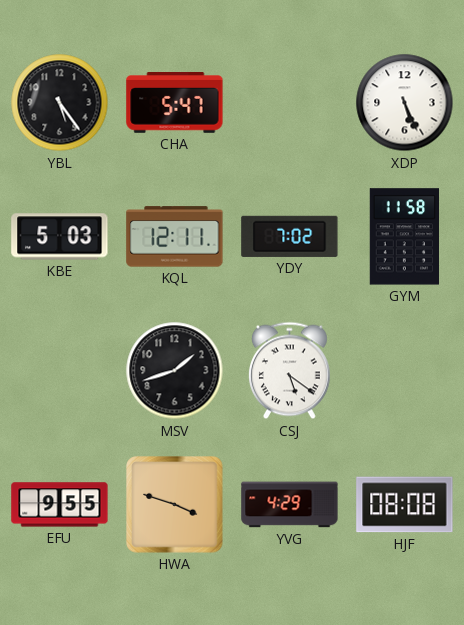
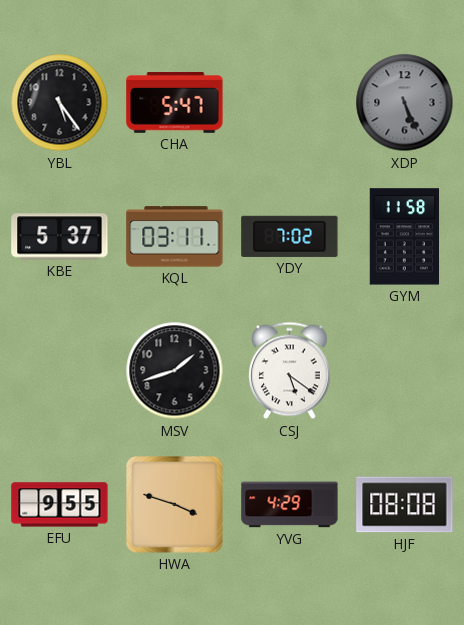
XDP dial: white -> grey
KBE: 5:03 -> 5:37
KQL: 12:11 -> 03:11
